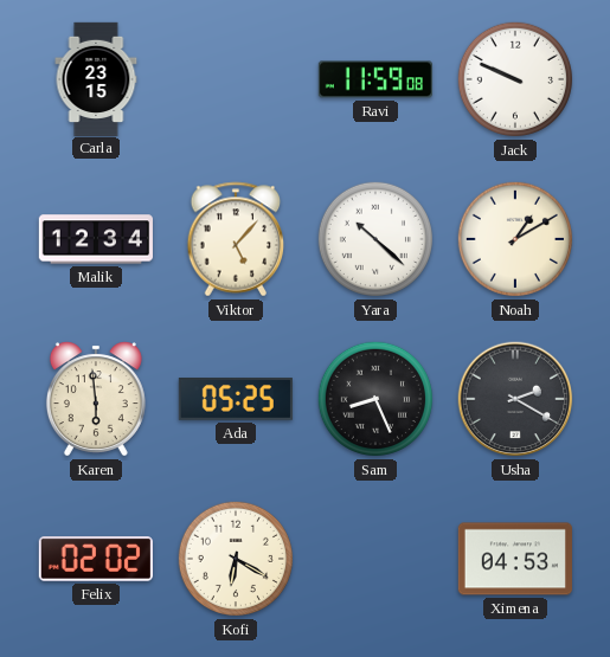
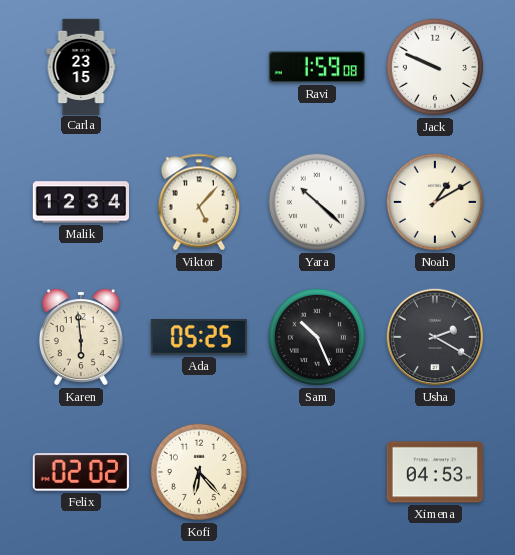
Ravi: 11:59 -> 1:59
Sam: 8:26 -> 10:26
Kofi: 6:20 -> 6:23
